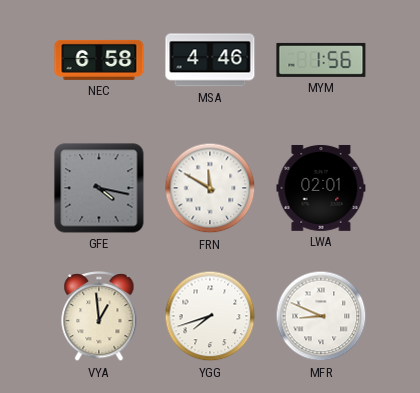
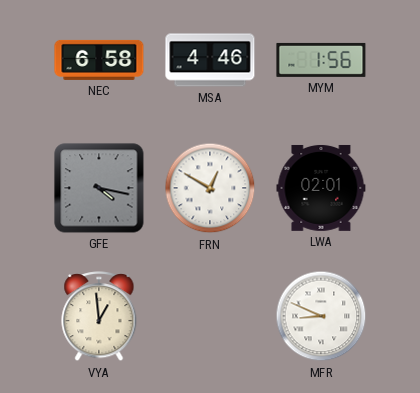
FRN: 11:50 -> 12:50
YGG: 7:42 -> none
